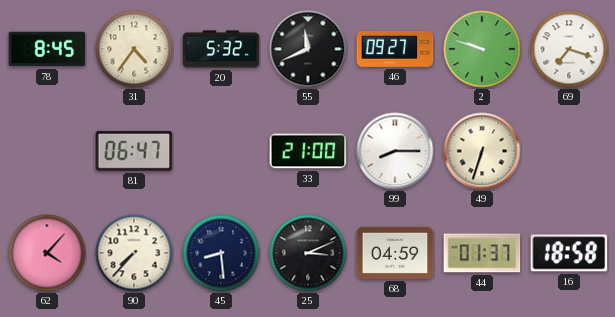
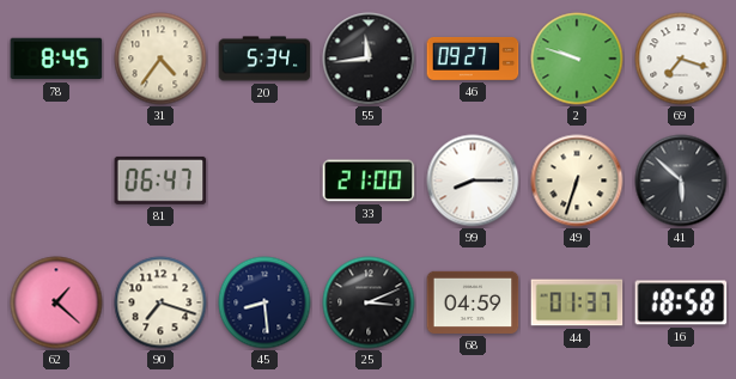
20: 5:32 -> 5:34
55: 11:41 -> 11:44
41: none -> 5:52
62: 4:07 -> 1:22
90: 7:37 -> 7:18
